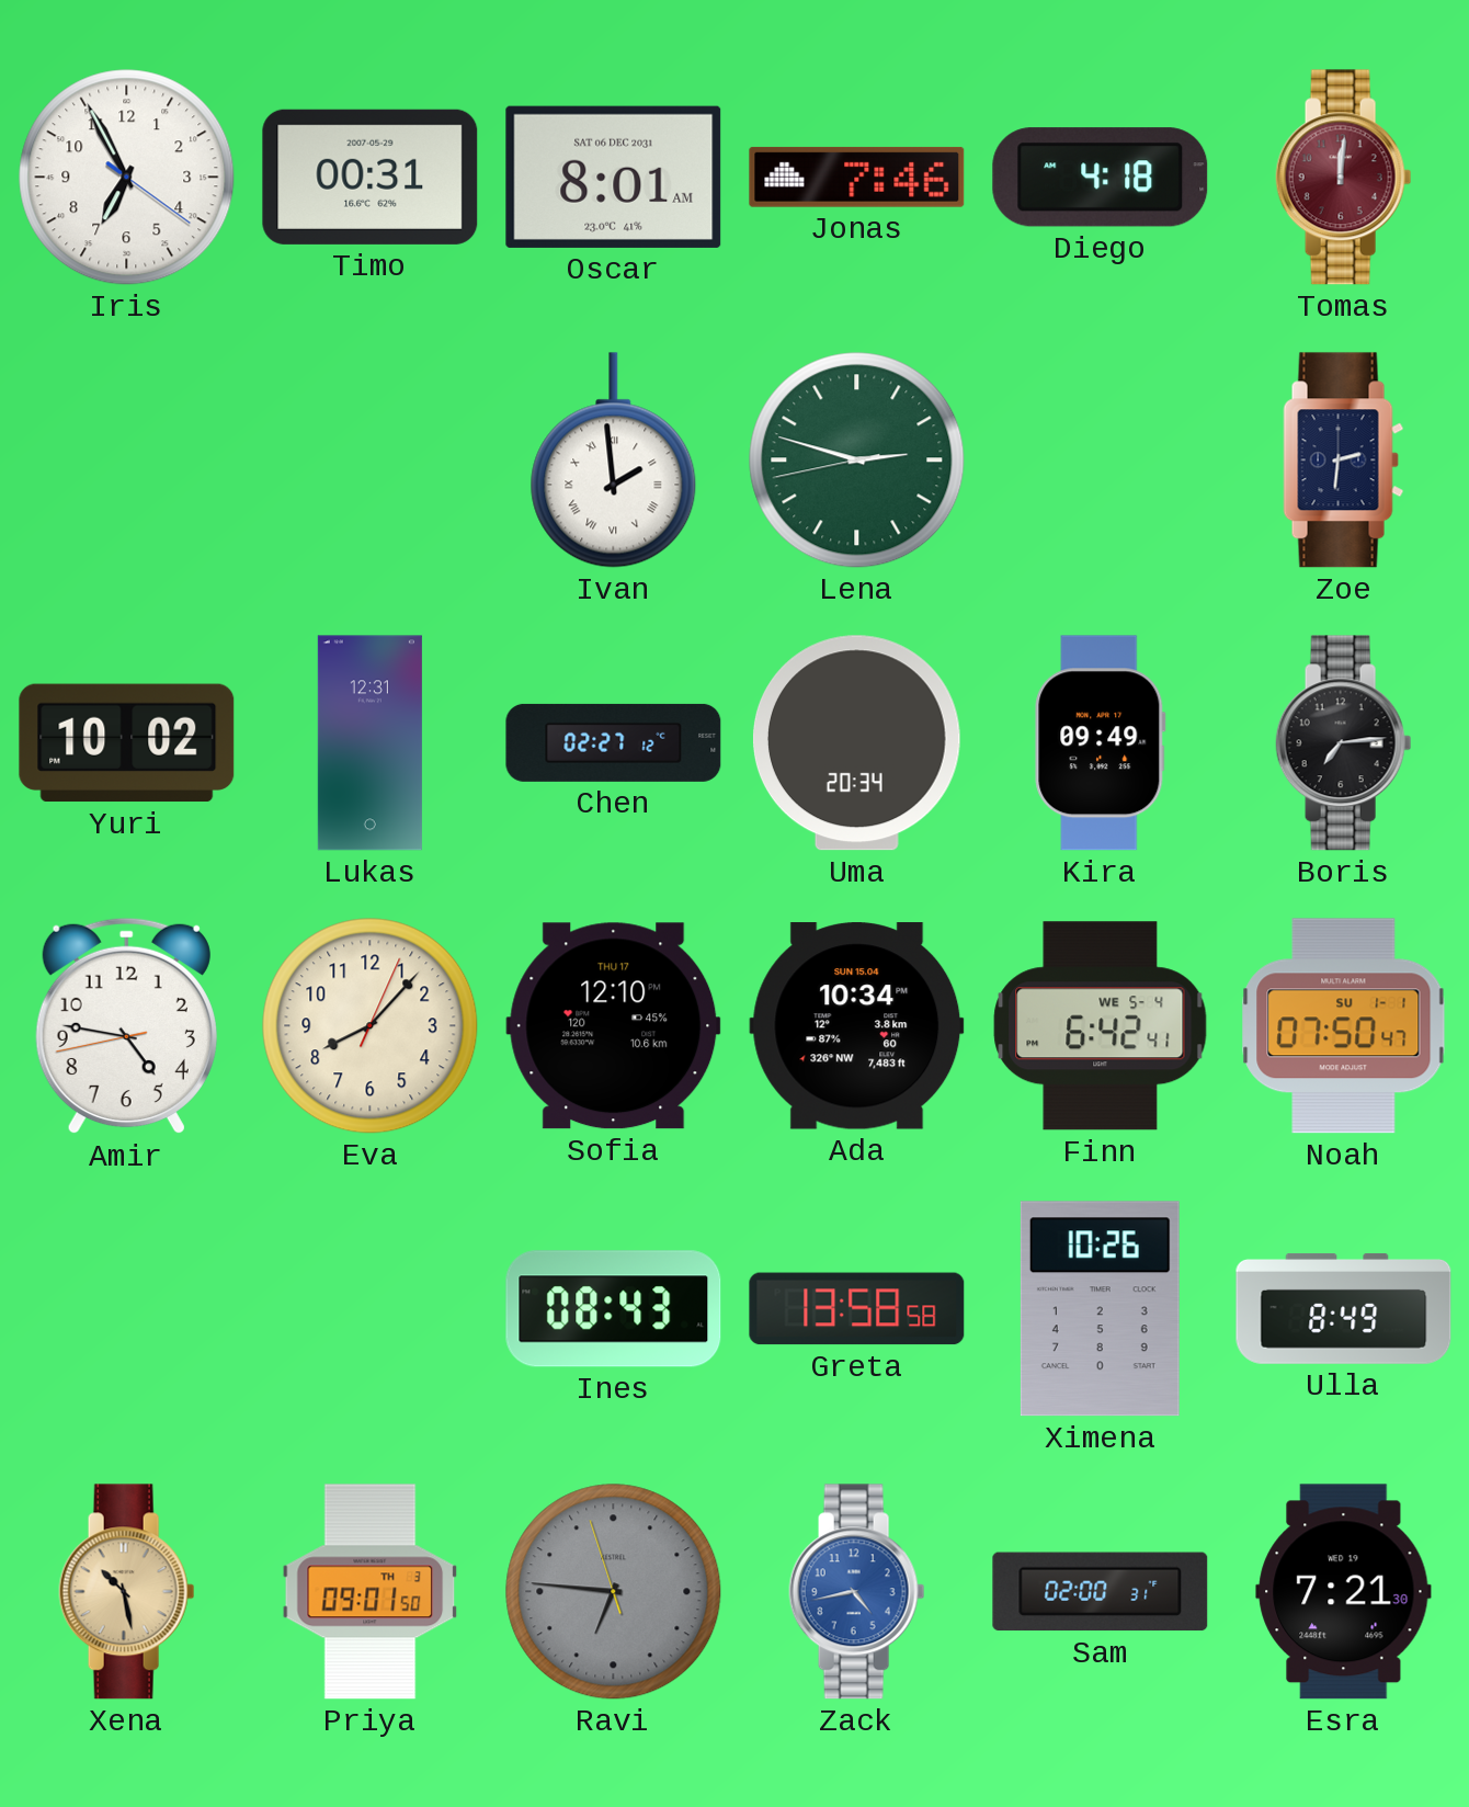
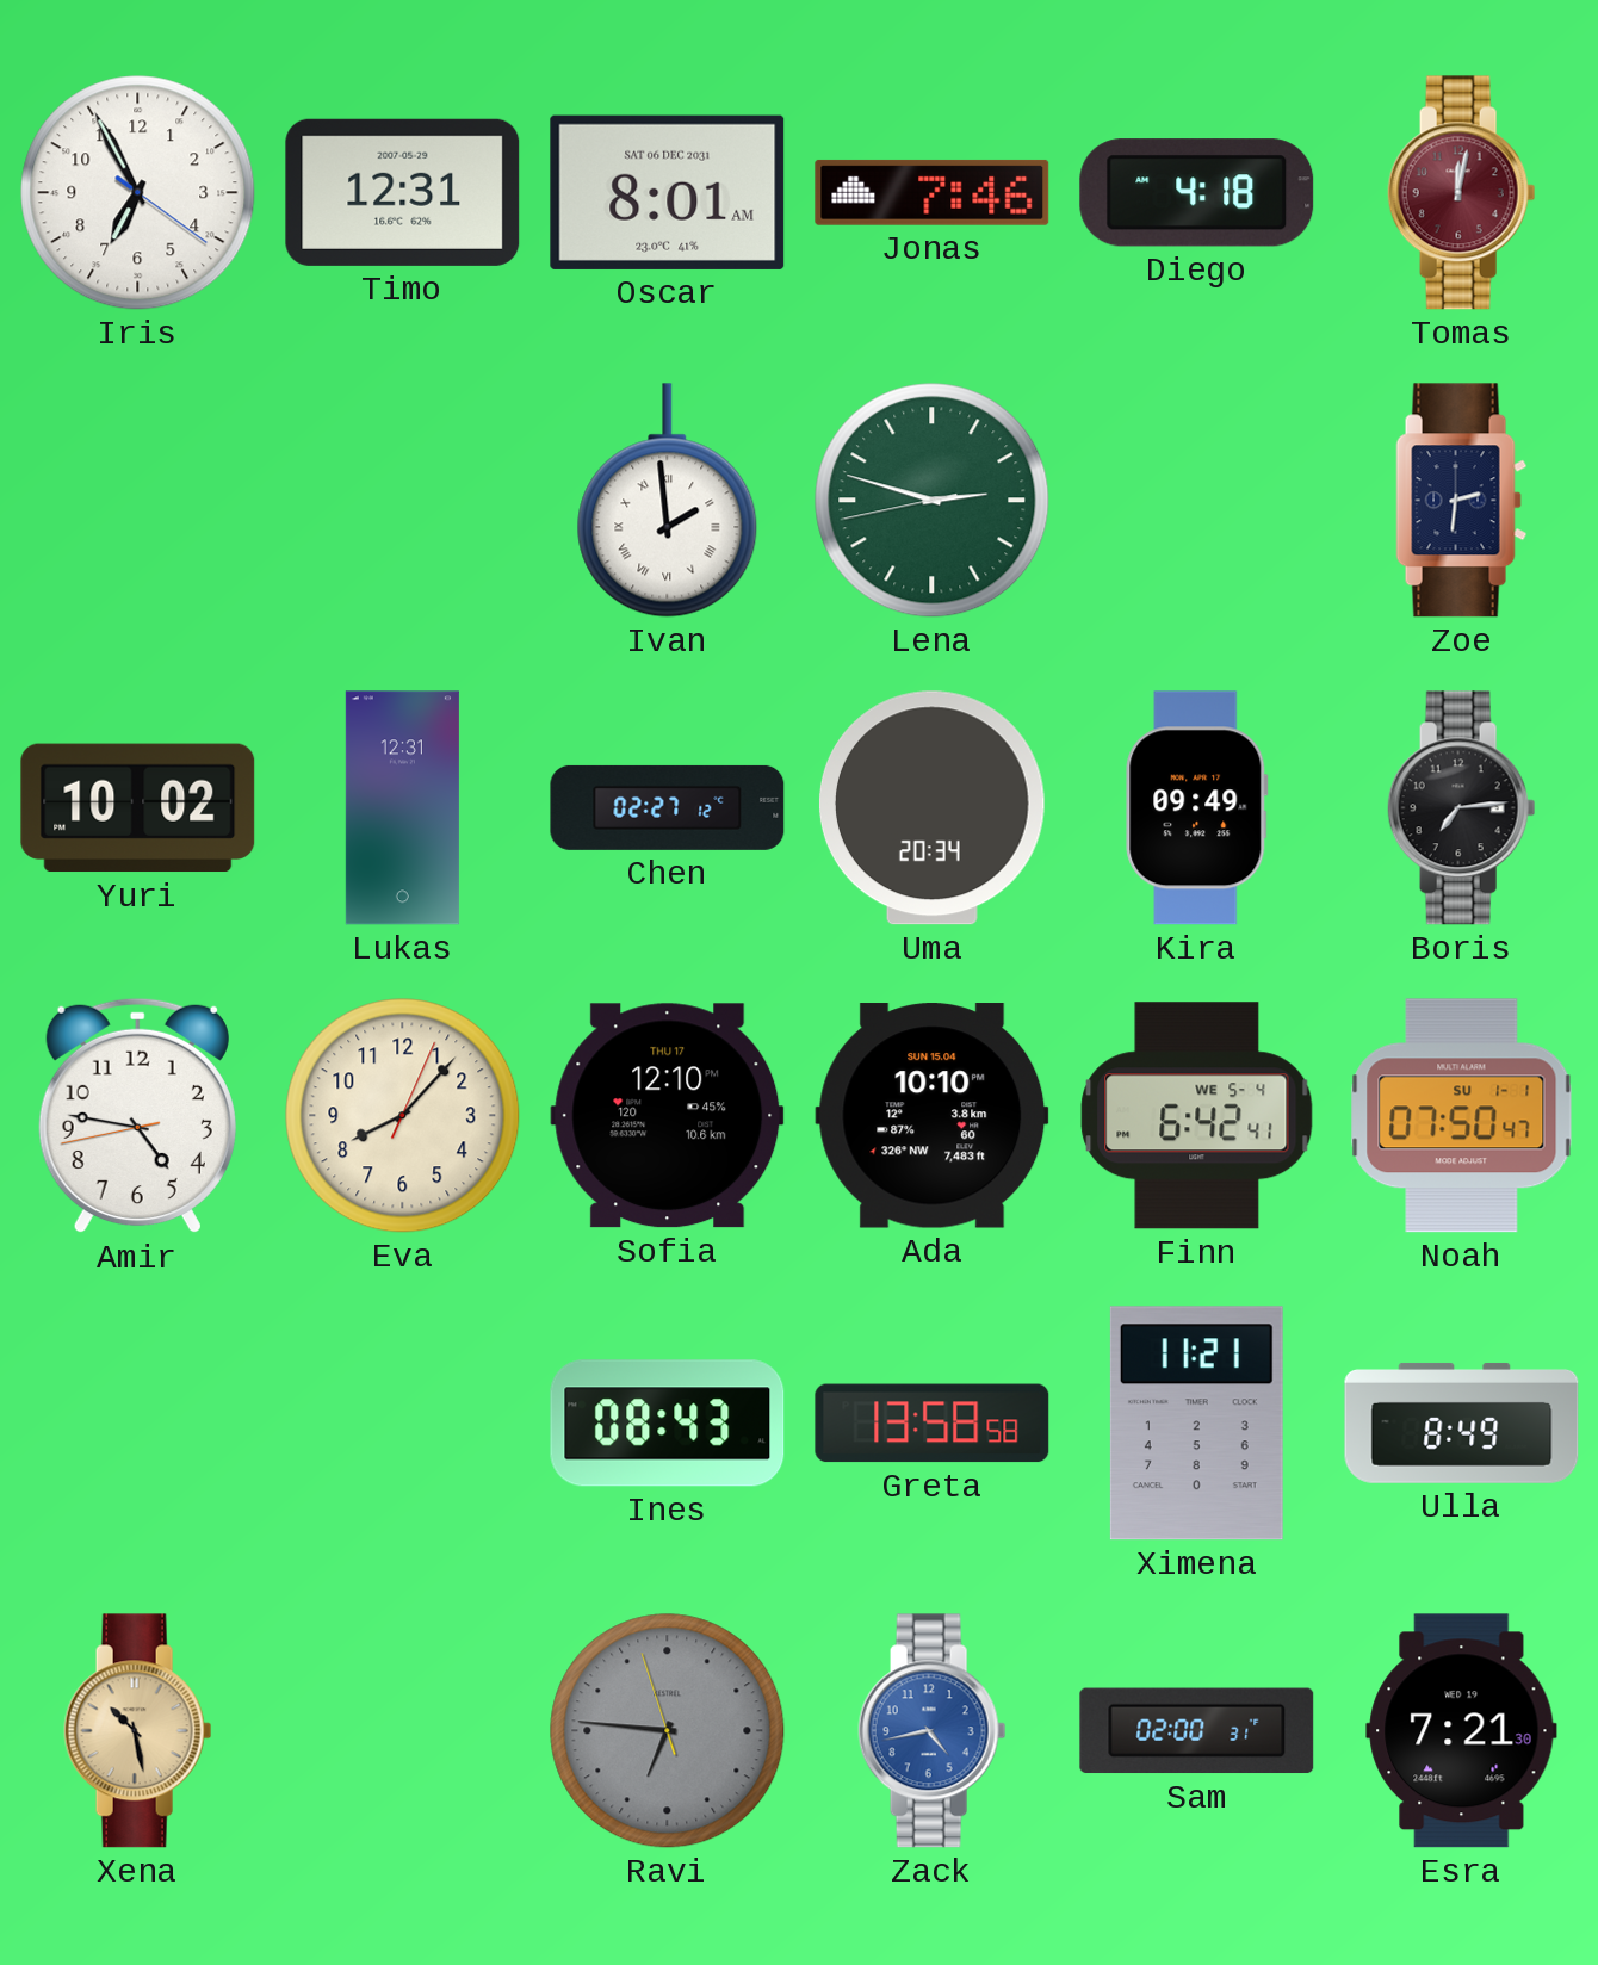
Timo: 00:31 -> 12:31
Tomas: 12:01 -> 12:02
Ada: 10:34 -> 10:10
Ximena: 10:26 -> 11:21
Priya: 09:01 -> none
